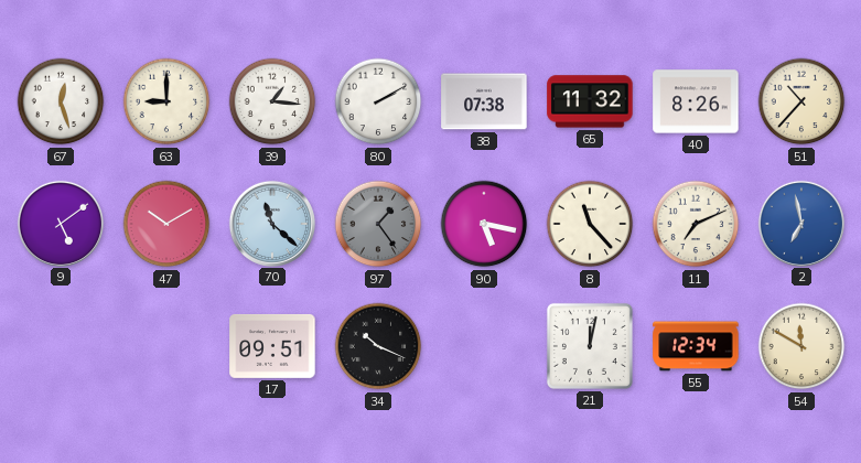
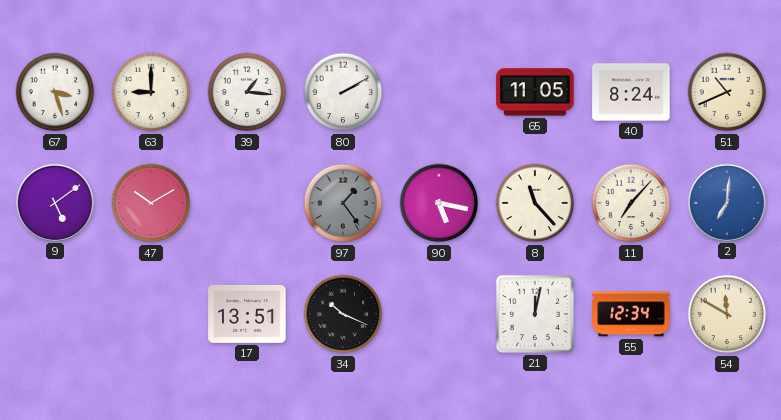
67: 12:27 -> 3:27
38: 07:38 -> none
65: 11:32 -> 11:05
40: 8:26 -> 8:24
51: 10:37 -> 10:41
70: 11:22 -> none
11: 7:11 -> 7:07
2: 6:58 -> 7:01
17: 09:51 -> 13:51
